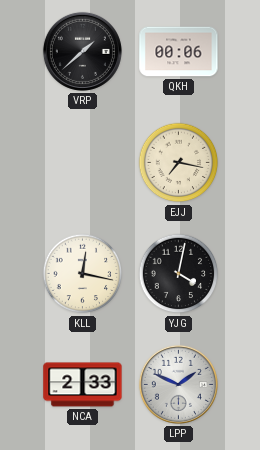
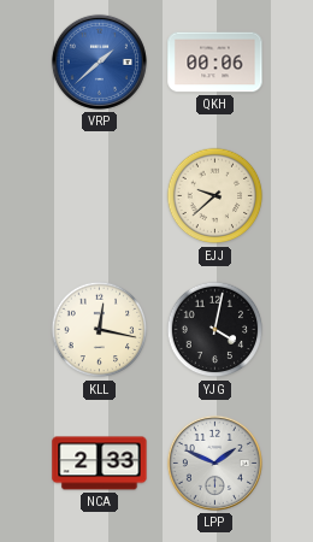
VRP dial: black -> blue
EJJ: 7:17 -> 9:38
